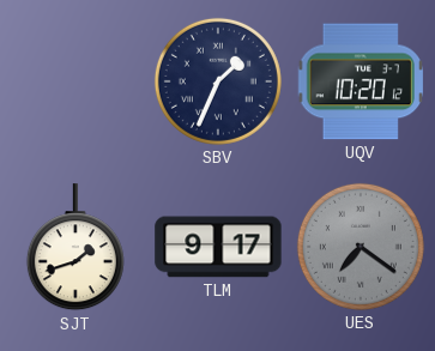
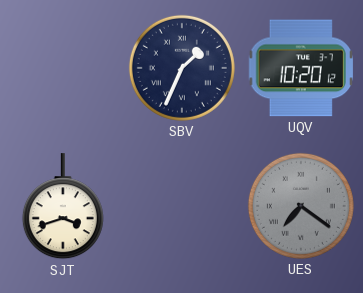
SJT: 1:42 -> 3:42
TLM: 9:17 -> none
